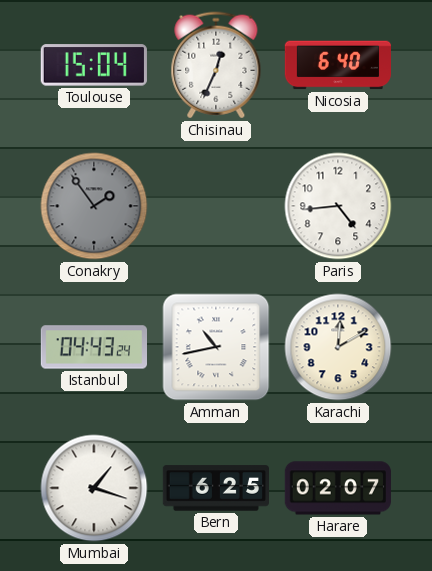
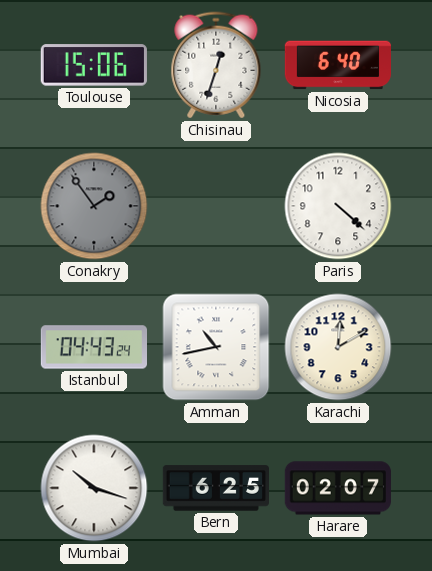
Toulouse: 15:04 -> 15:06
Chisinau: 12:34 -> 12:33
Paris: 4:44 -> 4:22
Mumbai: 1:18 -> 10:18
